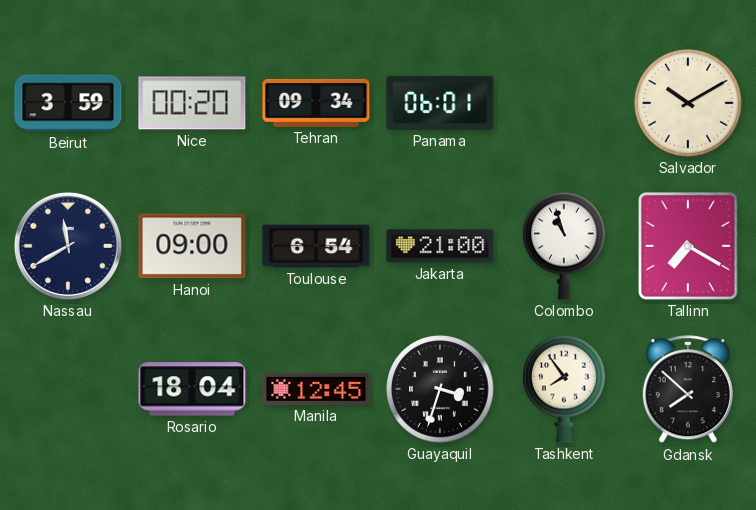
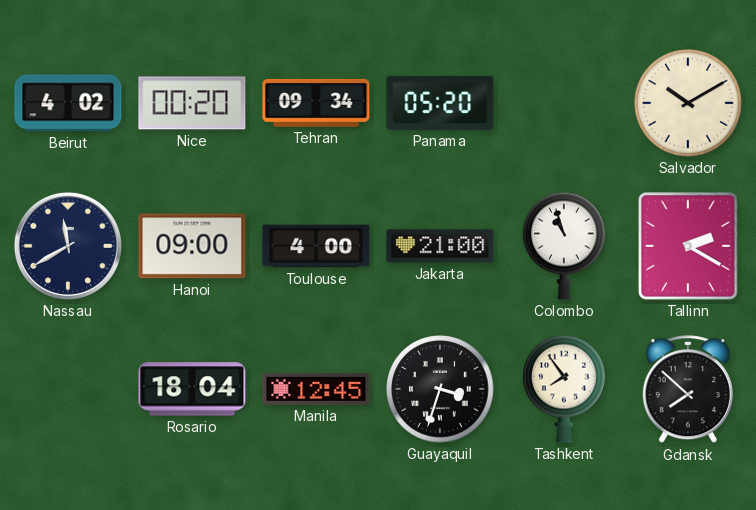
Beirut: 3:59 -> 4:02
Panama: 06:01 -> 05:20
Toulouse: 6:54 -> 4:00
Tallinn: 7:20 -> 2:20
